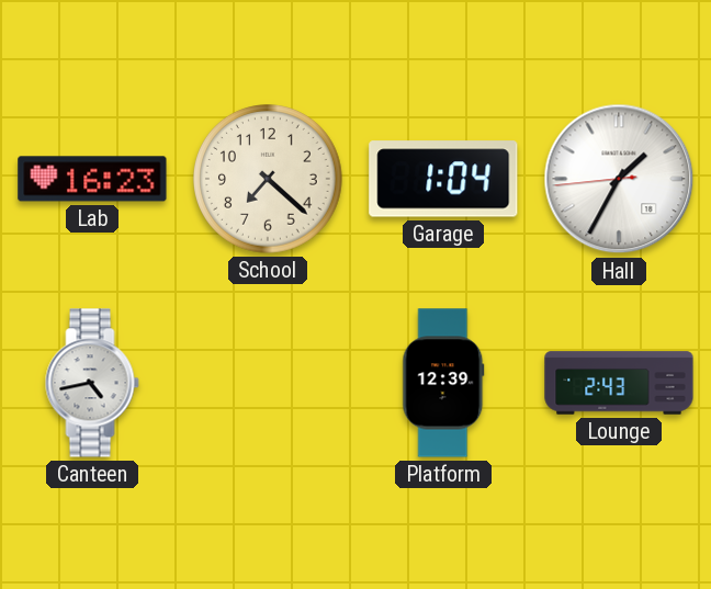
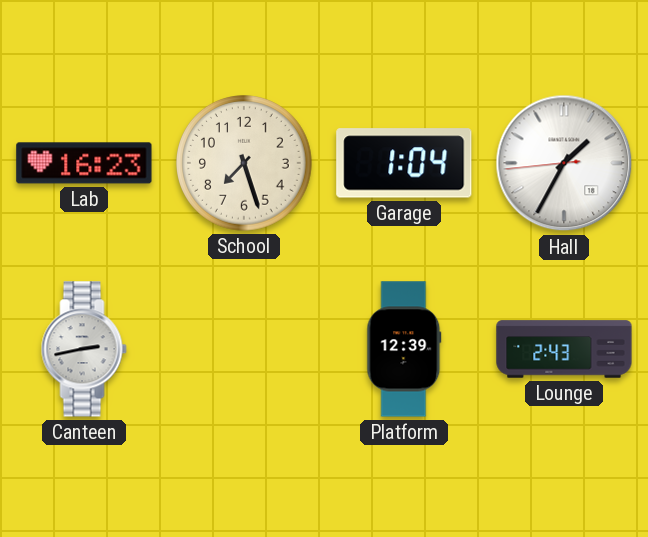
School: 7:22 -> 7:27
Canteen: 4:43 -> 2:43
